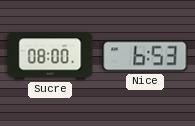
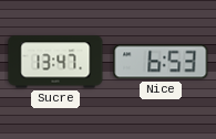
Sucre: 08:00 -> 13:47
